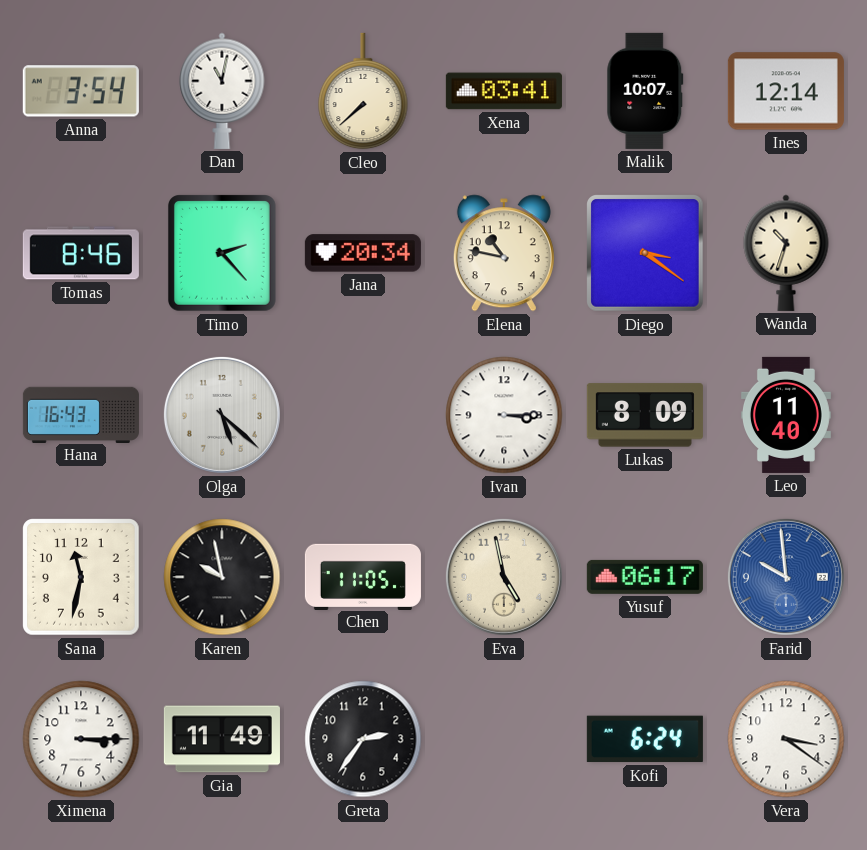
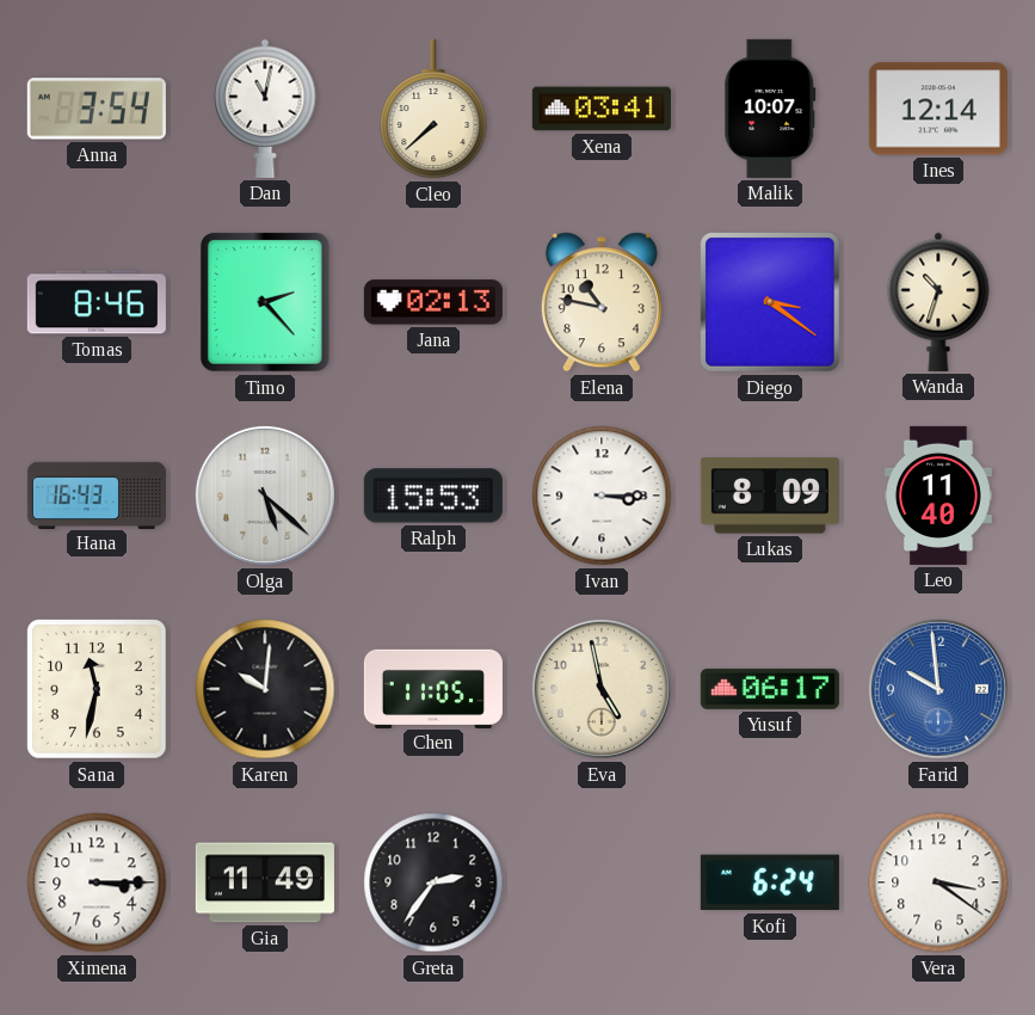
Jana: 20:34 -> 02:13
Ralph: none -> 15:53
Karen: 9:58 -> 10:01
